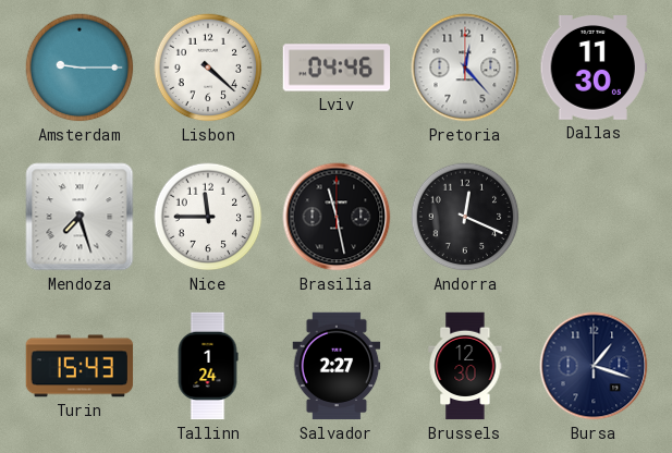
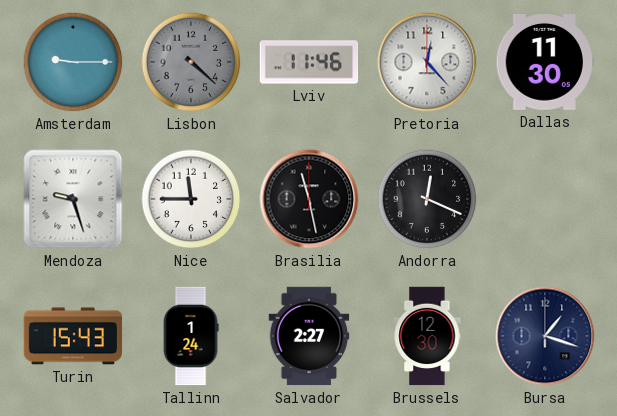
Lisbon dial: white -> grey
Lviv: 04:46 -> 11:46
Mendoza: 7:27 -> 9:27
